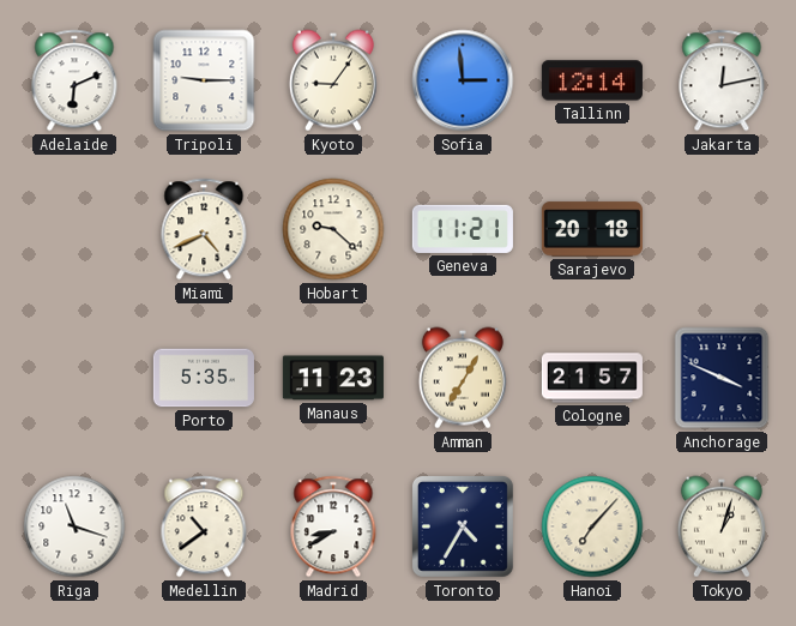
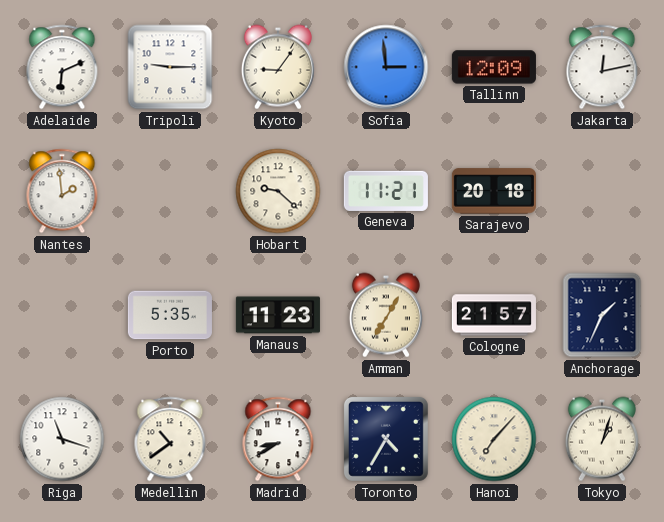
Tallinn: 12:14 -> 12:09
Nantes: none -> 1:59
Miami: 4:41 -> none
Anchorage: 3:49 -> 1:34
